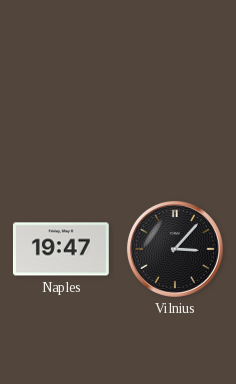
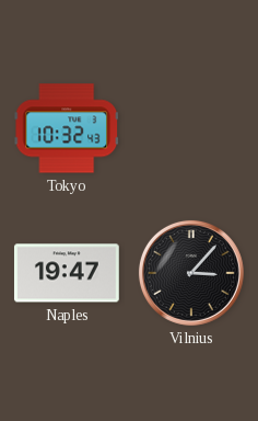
Tokyo: none -> 10:32
